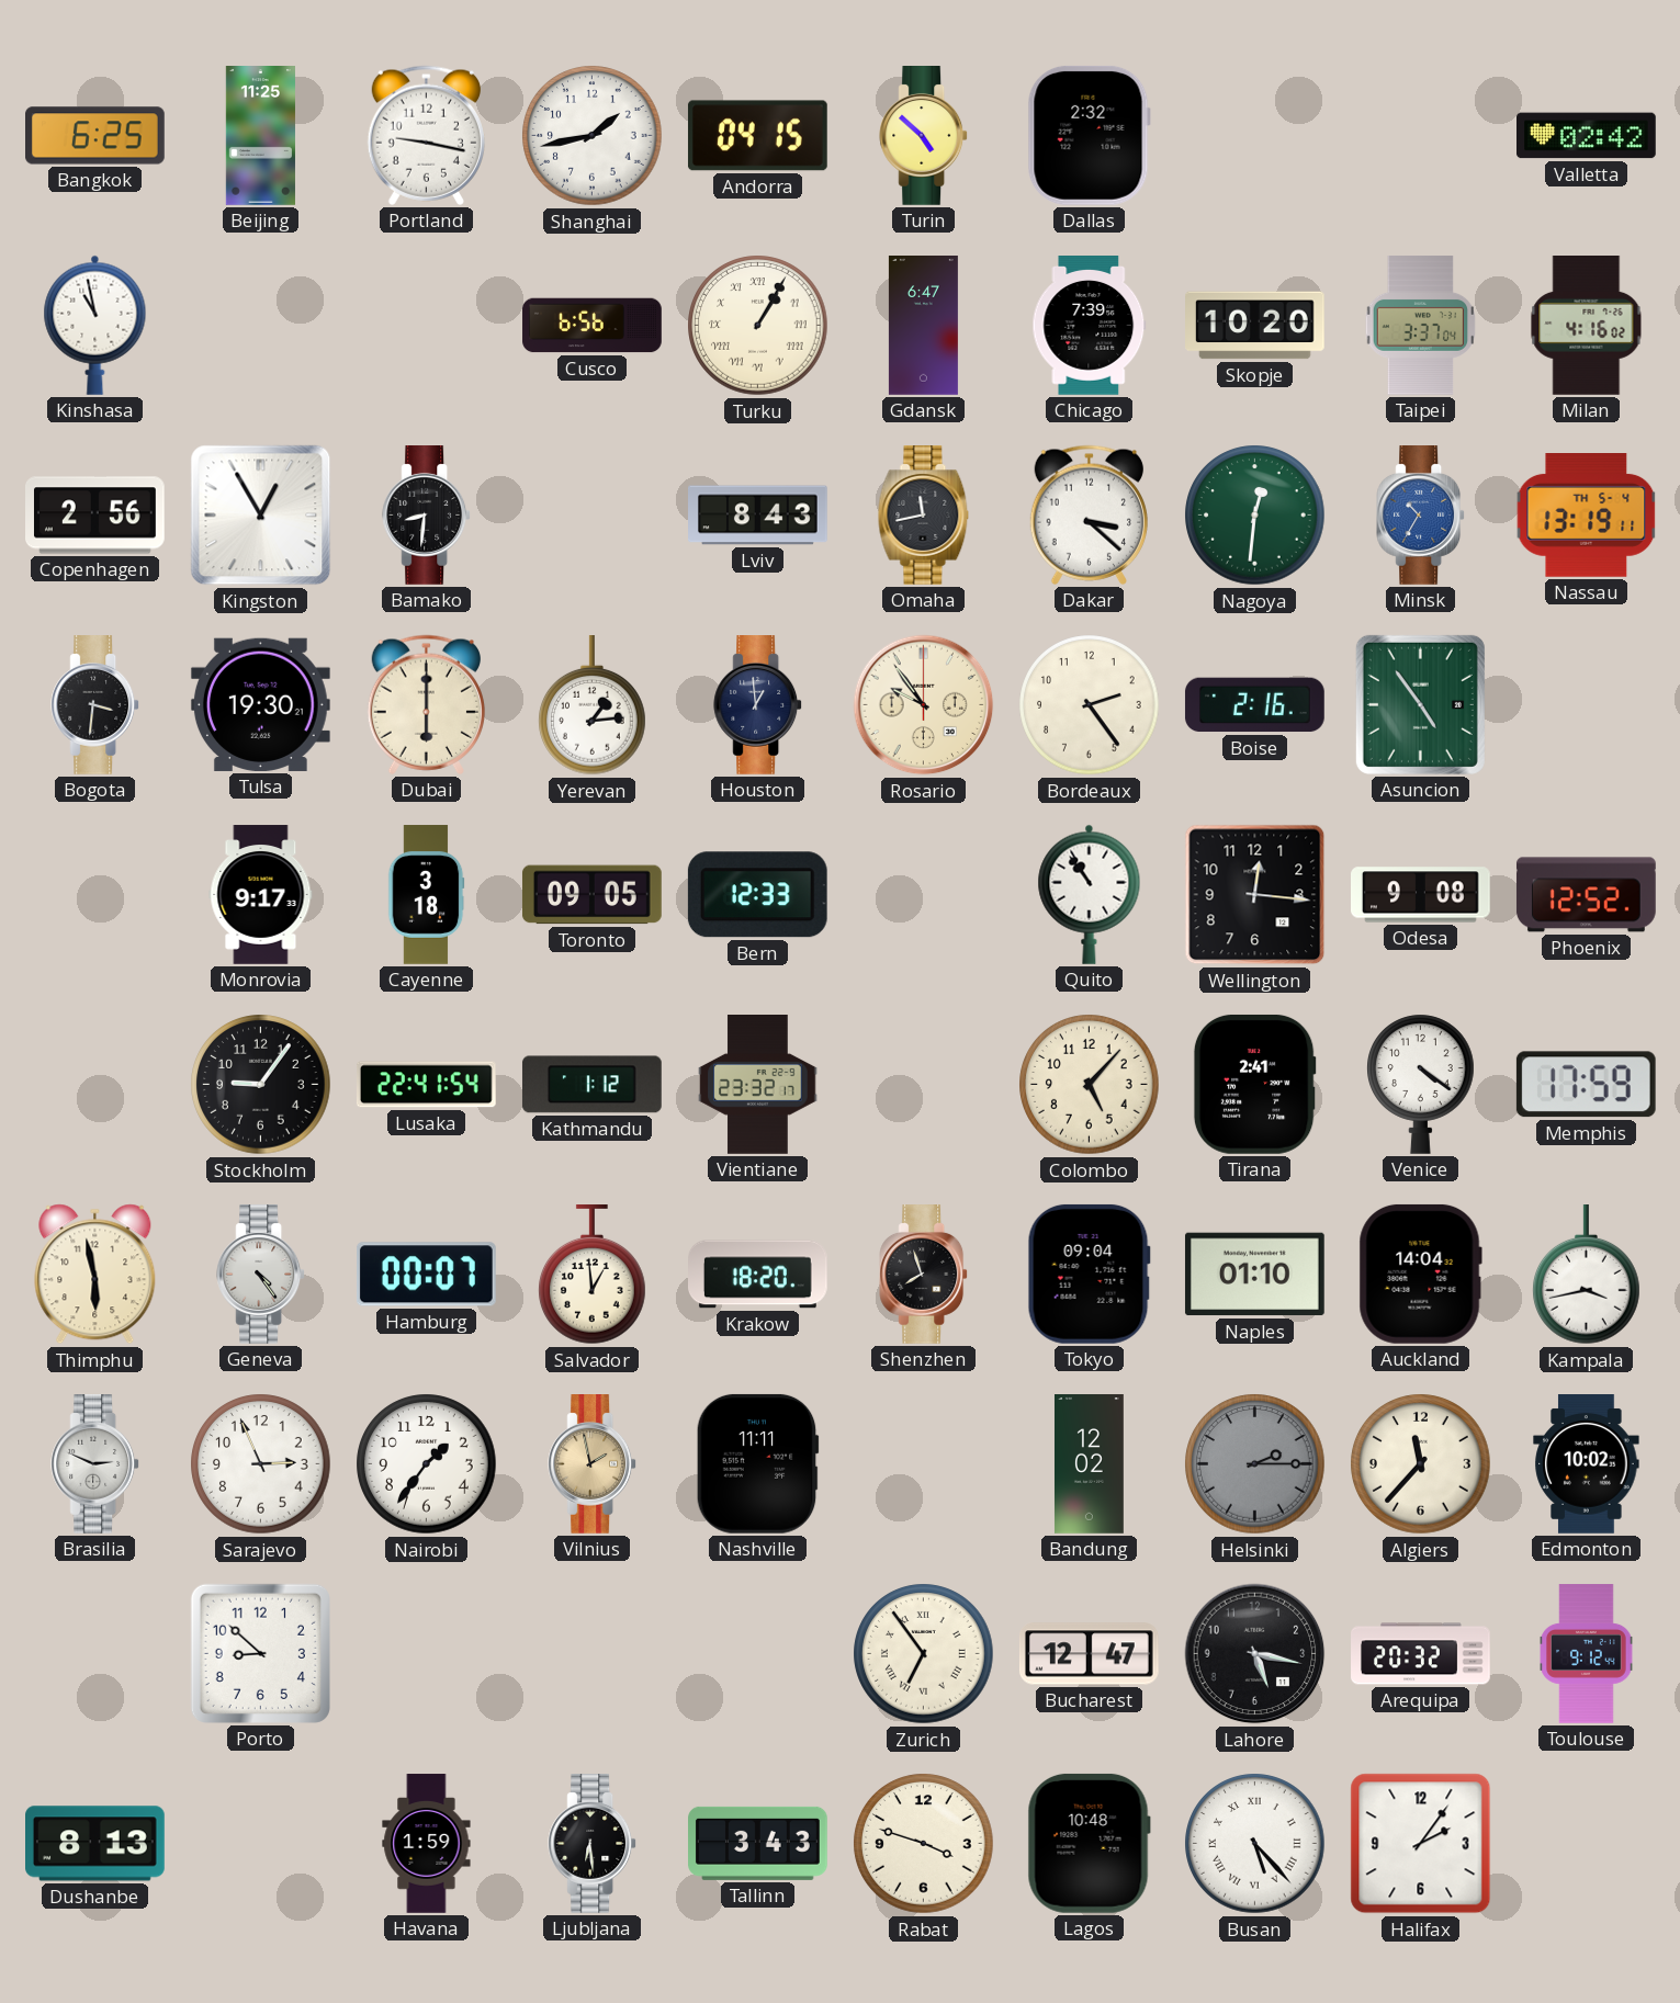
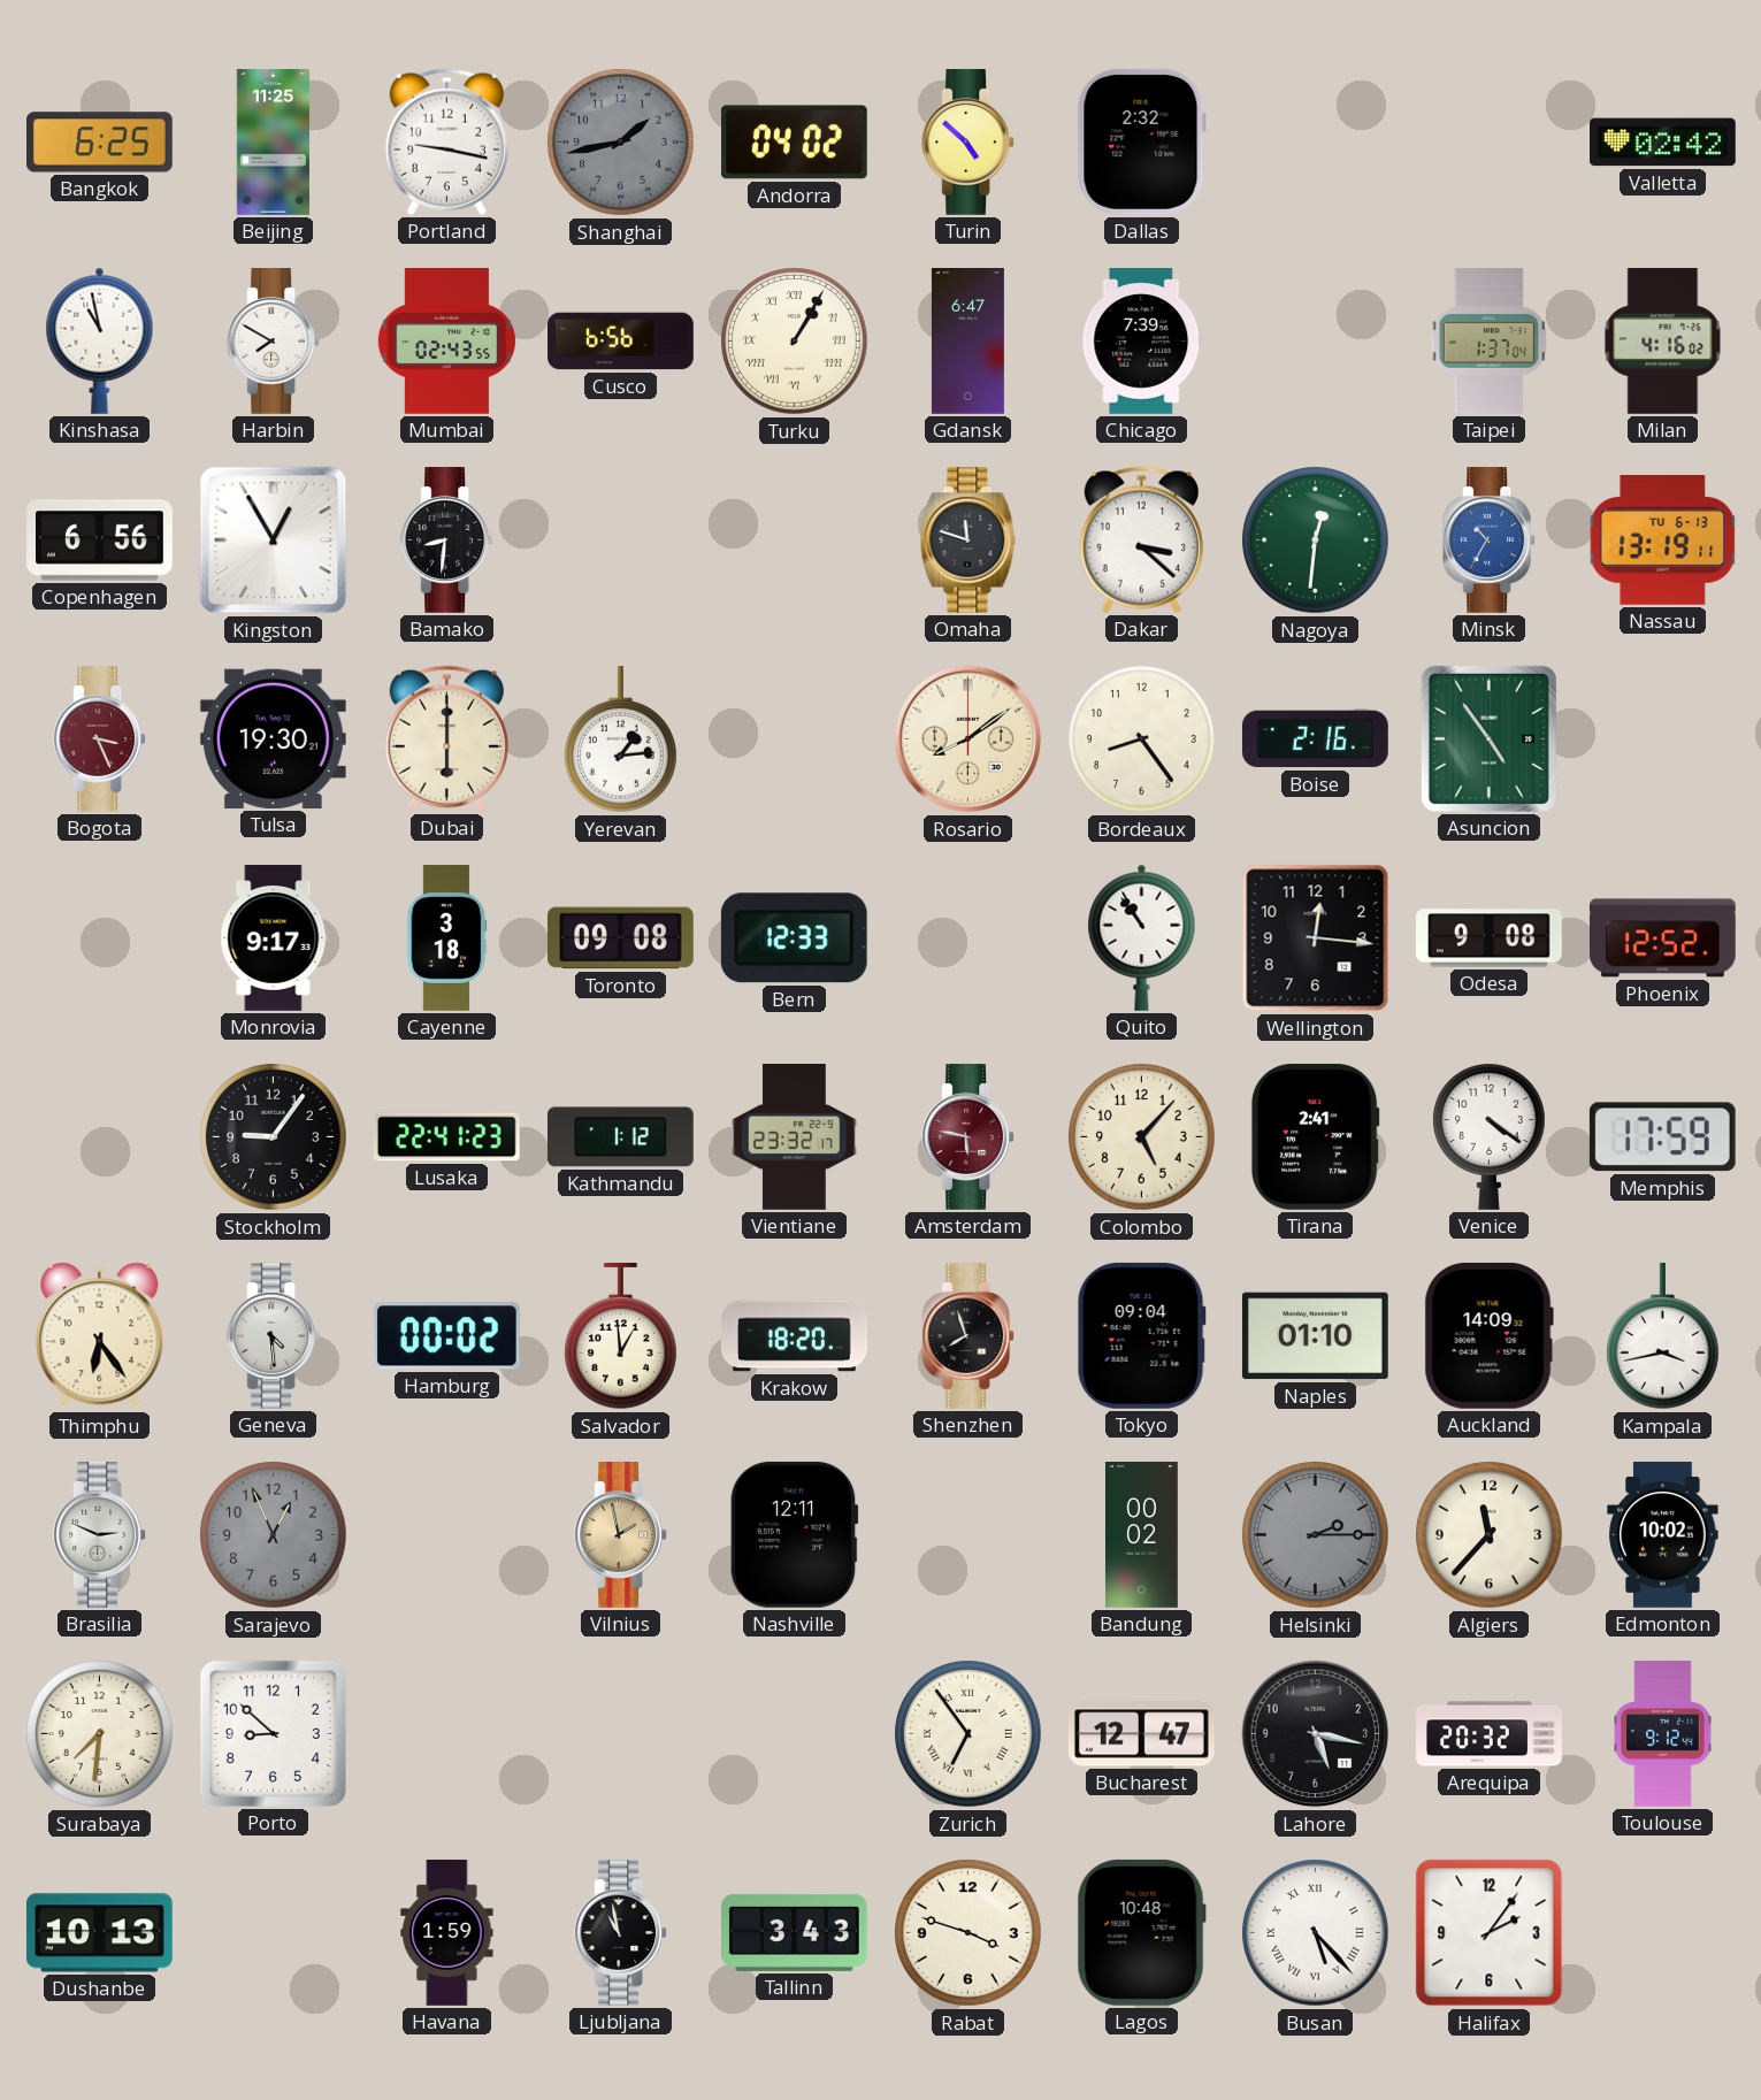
Shanghai dial: white -> grey
Andorra: 04:15 -> 04:02
Harbin: none -> 7:50
Mumbai: none -> 02:43
Skopje: 10:20 -> none
Taipei: 3:37 -> 1:37
Copenhagen: 2:56 -> 6:56
Lviv: 8:43 -> none
Omaha: 11:43 -> 11:48
Nassau date: TH 5-4 -> TU 6-13
Bogota: 3:31 -> 3:26
Bogota dial: black -> burgundy
Houston: 12:59 -> none
Rosario: 9:54 -> 8:09
Bordeaux: 2:24 -> 8:24
Toronto: 09:05 -> 09:08
Lusaka: 22:41:54 -> 22:41:23
Amsterdam: none -> 5:47
Thimphu: 5:58 -> 6:24
Geneva: 4:24 -> 4:29
Hamburg: 00:07 -> 00:02
Auckland: 14:04 -> 14:09
Sarajevo: 2:56 -> 12:56
Sarajevo dial: white -> grey
Nairobi: 1:36 -> none
Nashville: 11:11 -> 12:11
Bandung: 12:02 -> 00:02
Surabaya: none -> 7:31
Dushanbe: 8:13 -> 10:13
Ljubljana: 6:29 -> 10:58
